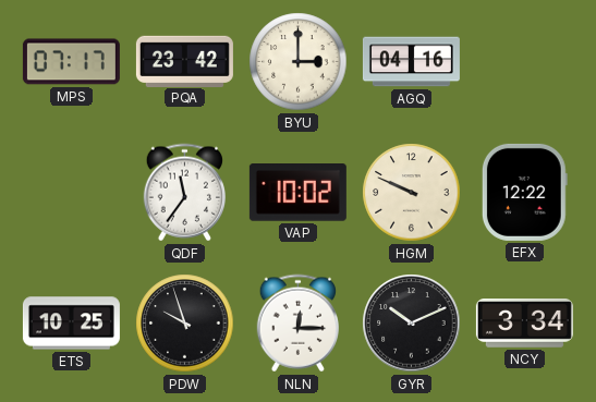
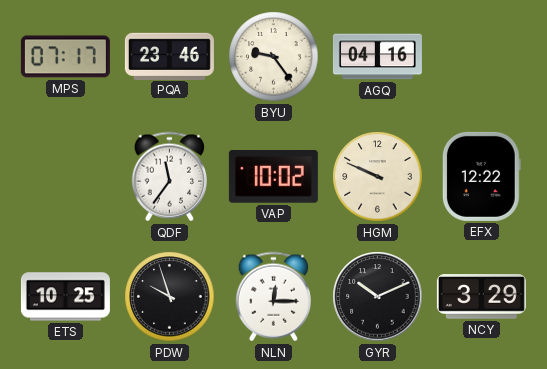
PQA: 23:42 -> 23:46
BYU: 3:00 -> 9:24
NCY: 3:34 -> 3:29
